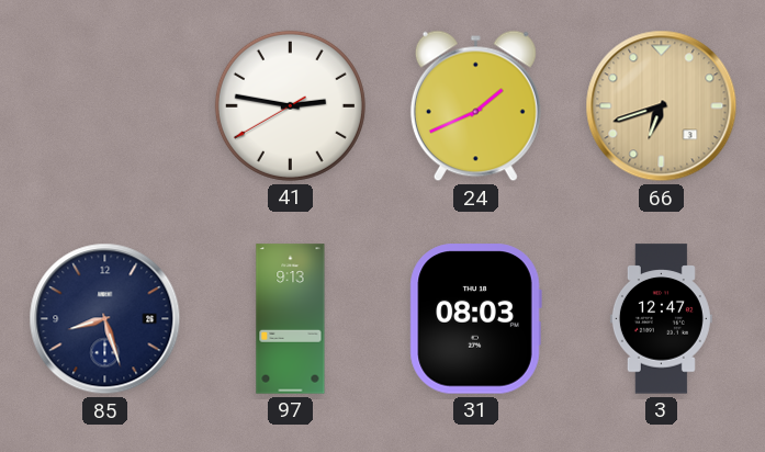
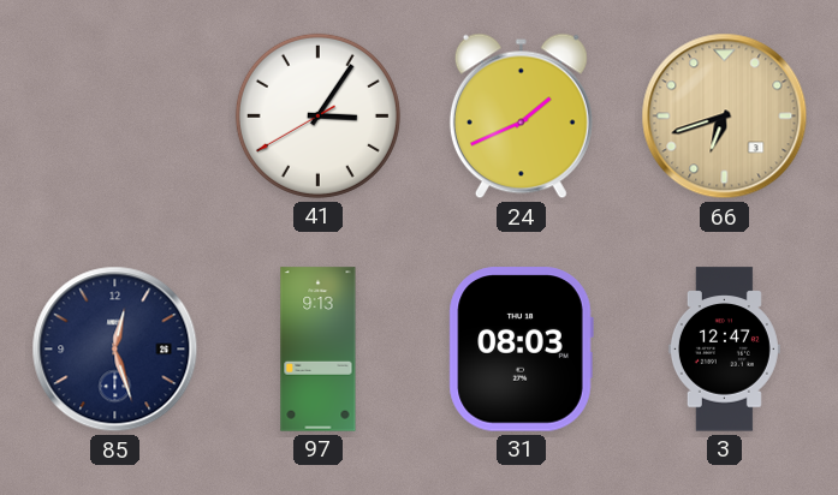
41: 2:46 -> 3:05
85: 8:27 -> 12:27
